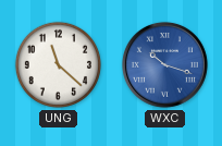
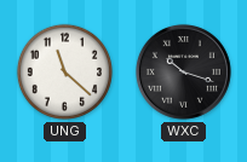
WXC dial: blue -> black
